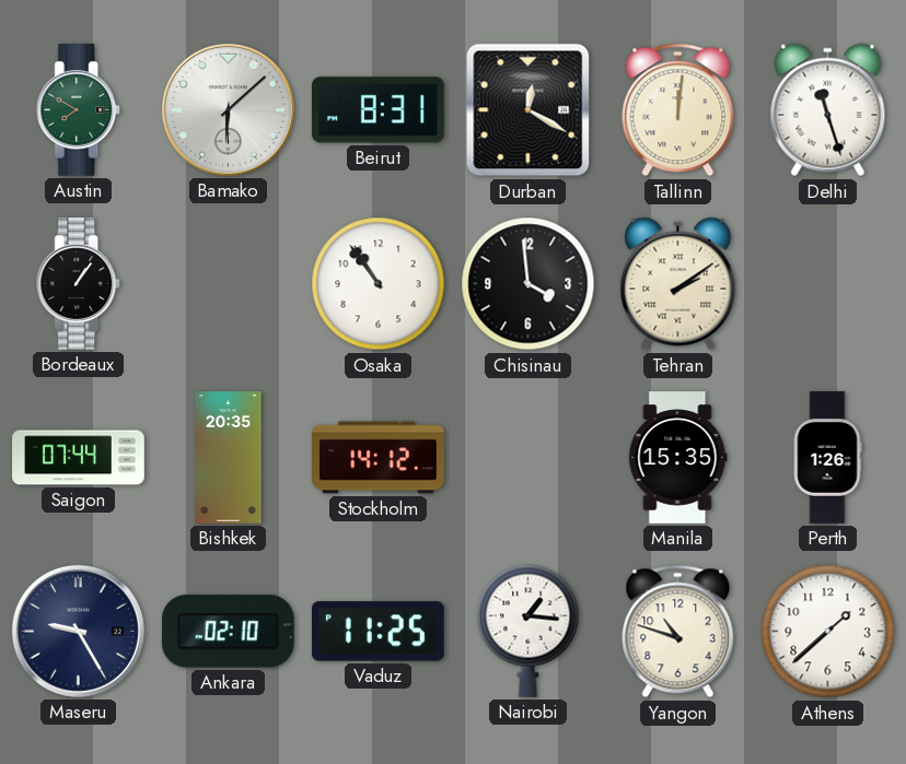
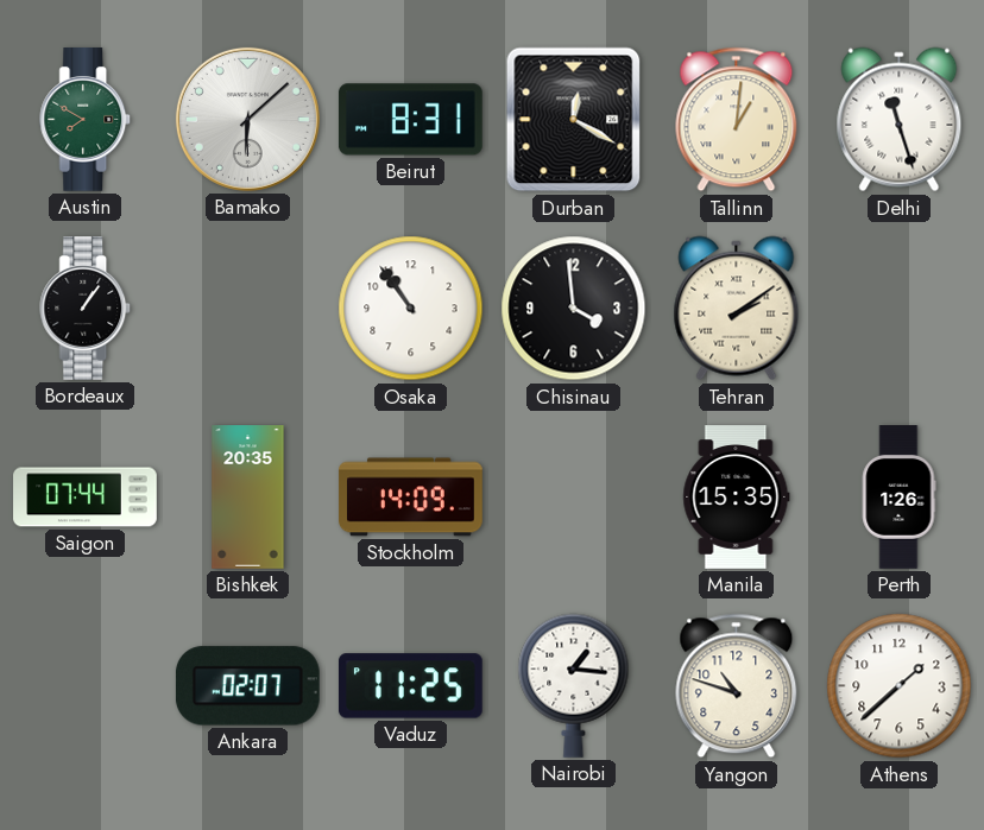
Tallinn: 12:01 -> 1:01
Stockholm: 14:12 -> 14:09
Maseru: 9:25 -> none
Ankara: 02:10 -> 02:07
